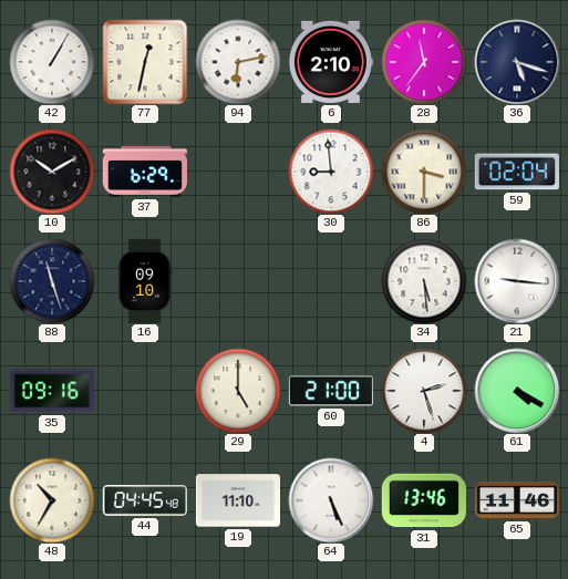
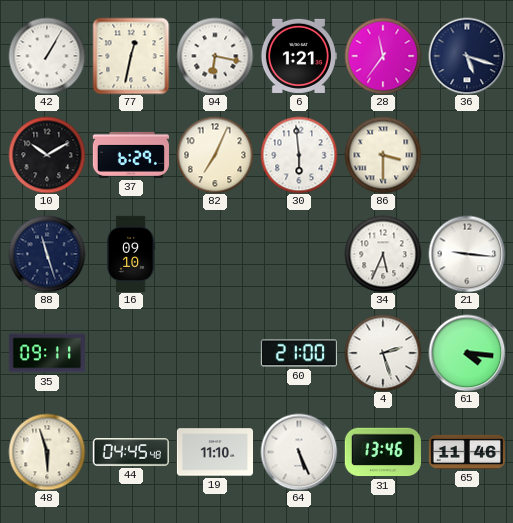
94: 6:13 -> 6:17
6: 2:10 -> 1:21
82: none -> 7:04
30: 8:59 -> 5:59
59: 02:04 -> none
34: 5:29 -> 5:34
35: 09:16 -> 09:11
29: 5:00 -> none
61: 4:20 -> 4:16
48: 10:35 -> 5:57
